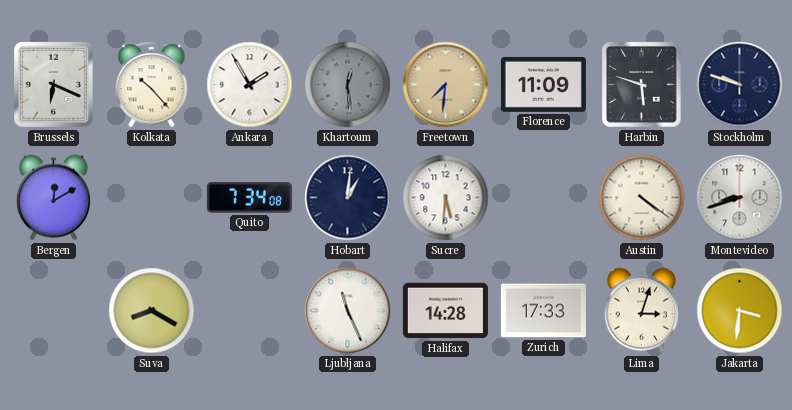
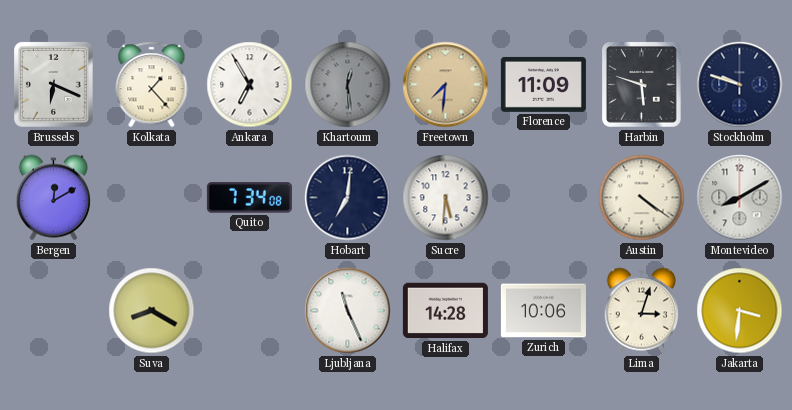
Kolkata: 10:23 -> 1:23
Ankara: 1:55 -> 6:55
Hobart: 1:01 -> 7:01
Montevideo: 8:42 -> 8:10
Zurich: 17:33 -> 10:06
